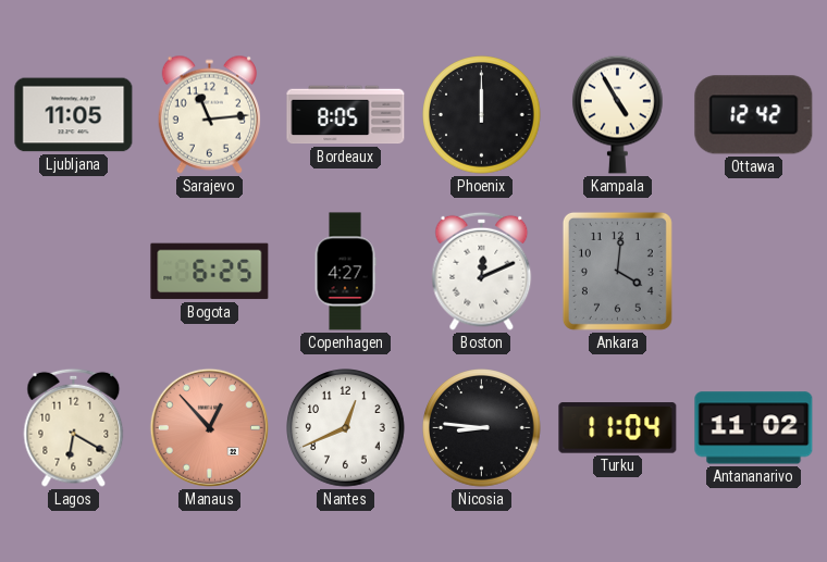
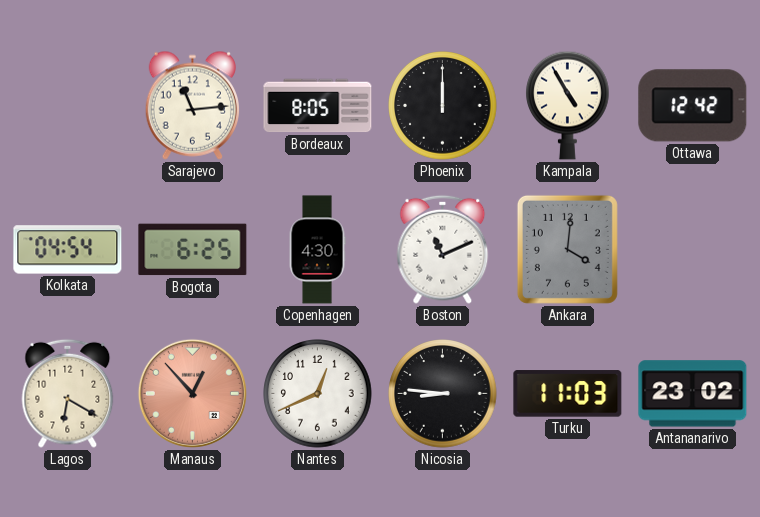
Ljubljana: 11:05 -> none
Kolkata: none -> 04:54
Copenhagen: 4:27 -> 4:30
Boston: 12:11 -> 11:11
Turku: 11:04 -> 11:03
Antananarivo: 11:02 -> 23:02
